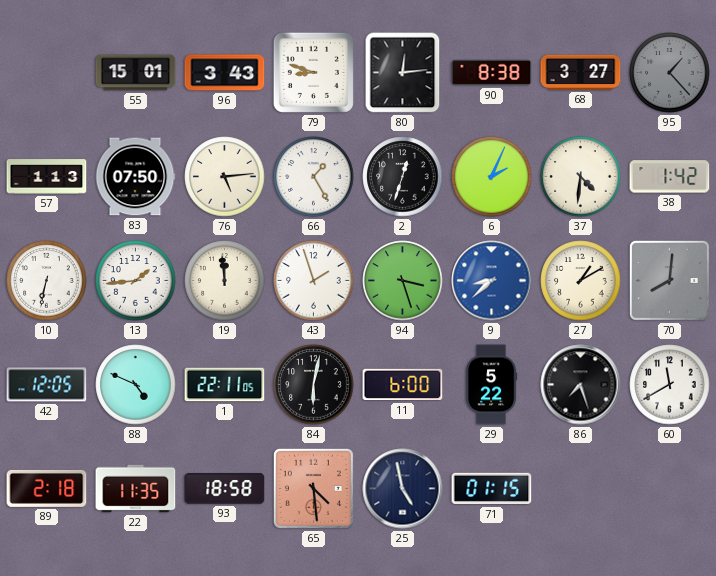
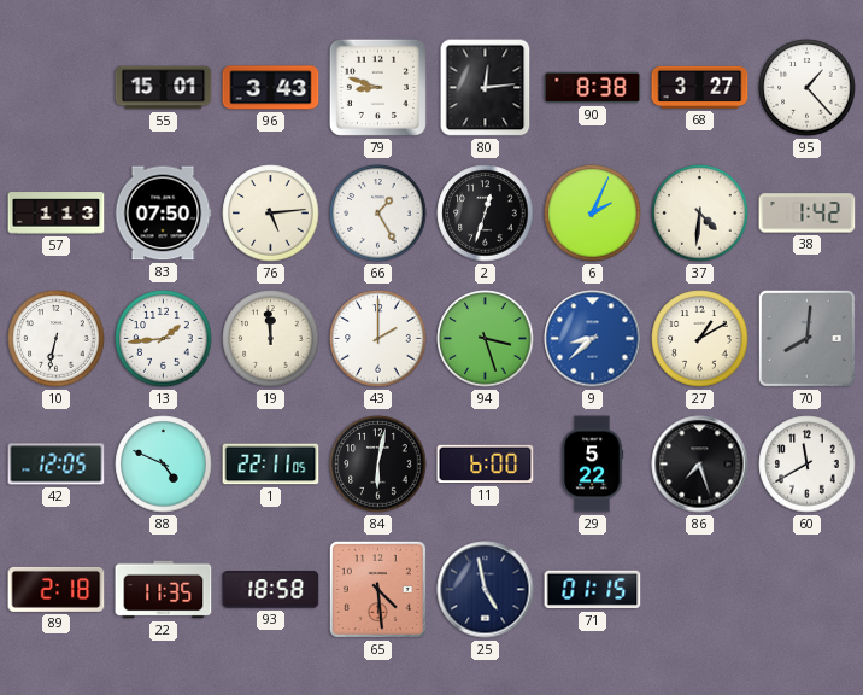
95 dial: grey -> white
43: 1:57 -> 2:00
